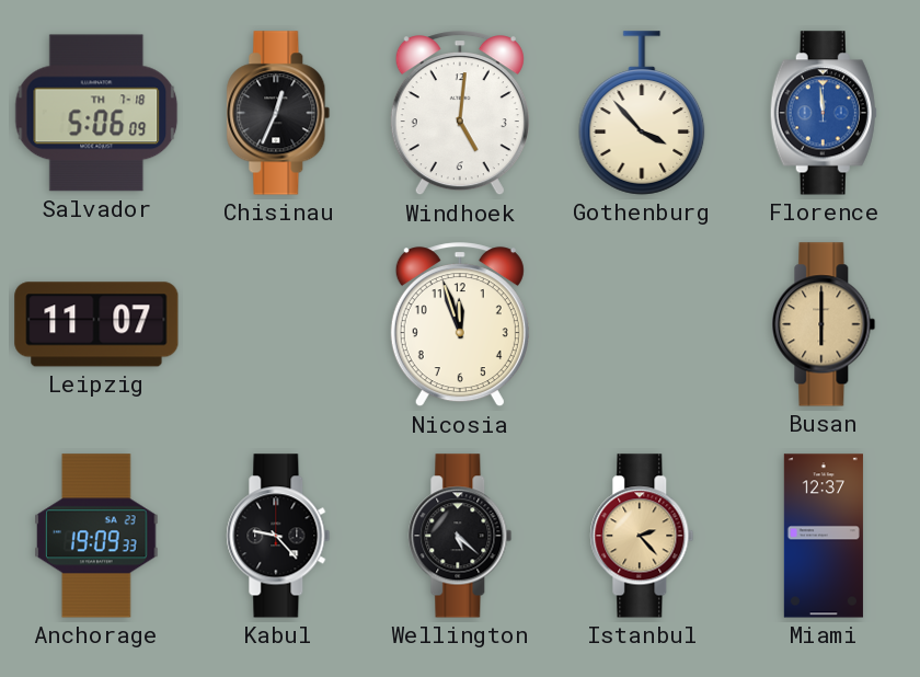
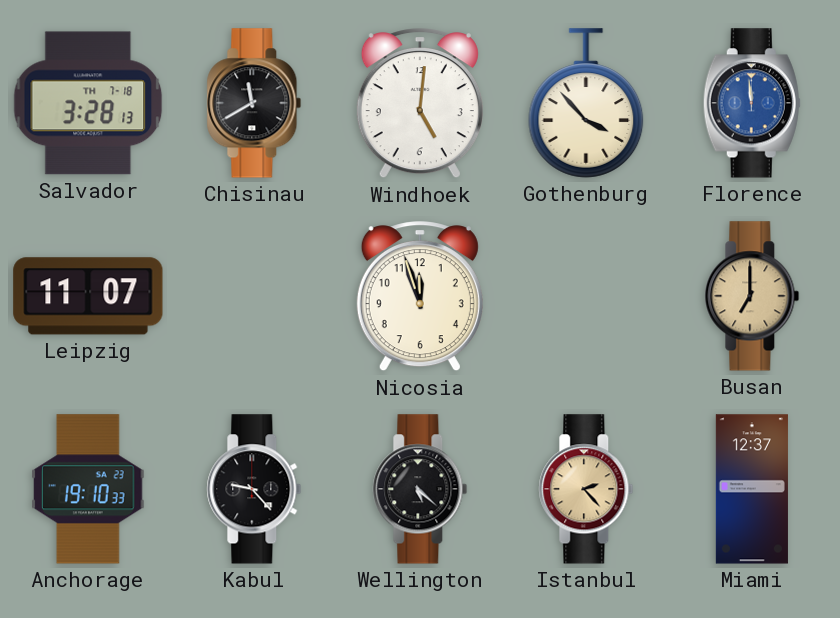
Salvador: 5:06 -> 3:28
Chisinau: 12:34 -> 11:40
Busan: 6:00 -> 7:00
Anchorage: 19:09 -> 19:10
